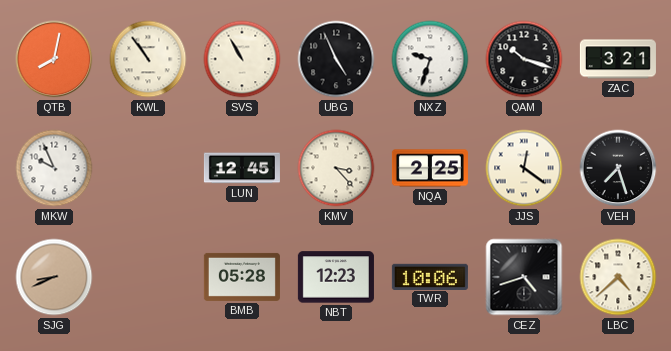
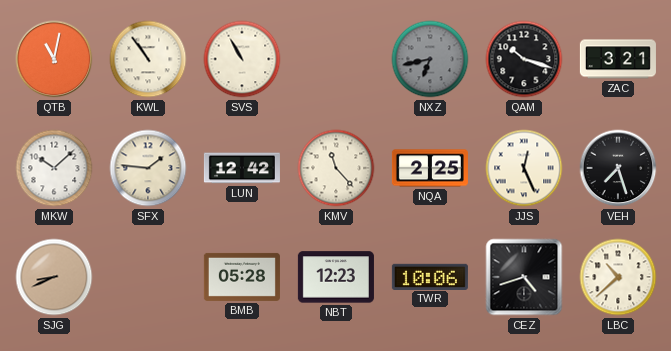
QTB: 8:02 -> 11:02
UBG: 4:56 -> none
NXZ: 9:33 -> 6:43
NXZ dial: white -> grey
MKW: 9:56 -> 10:08
SFX: none -> 1:46
LUN: 12:45 -> 12:42
KMV: 3:23 -> 11:23
JJS: 12:21 -> 12:26
LBC: 4:38 -> 10:38
